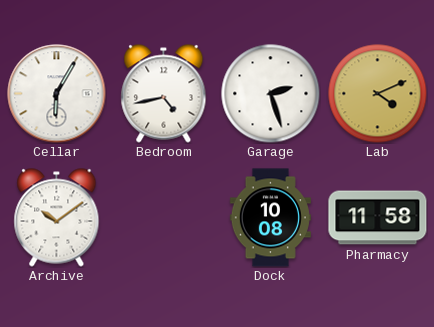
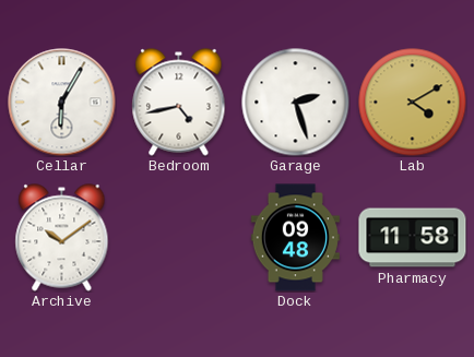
Lab: 4:11 -> 4:10
Dock: 10:08 -> 09:48
